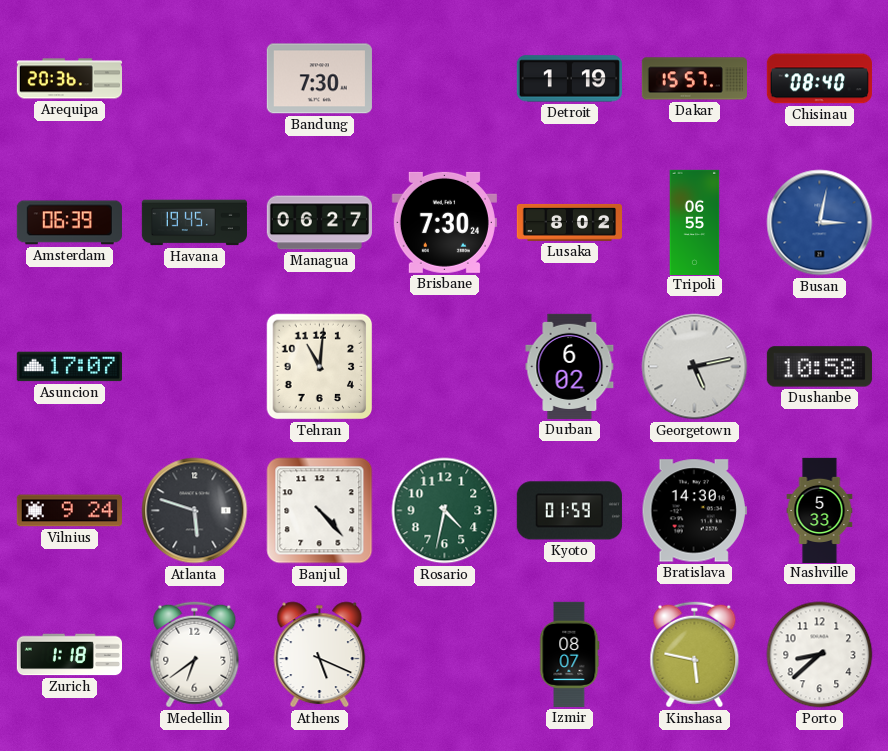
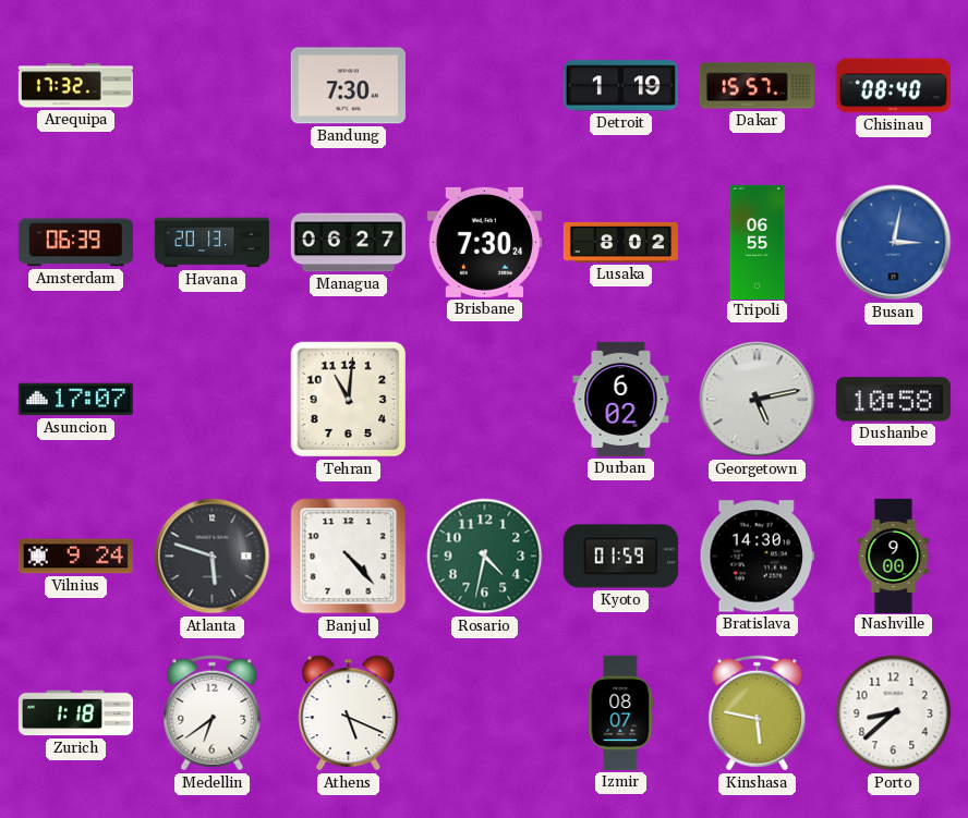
Arequipa: 20:36 -> 17:32
Havana: 19:45 -> 20:13
Nashville: 5:33 -> 9:00
